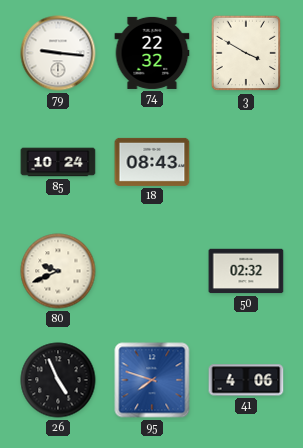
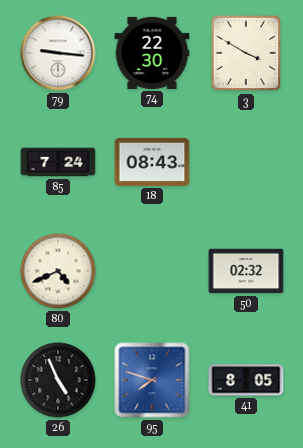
74: 22:32 -> 22:30
85: 10:24 -> 7:24
80: 9:41 -> 4:41
41: 4:06 -> 8:05
